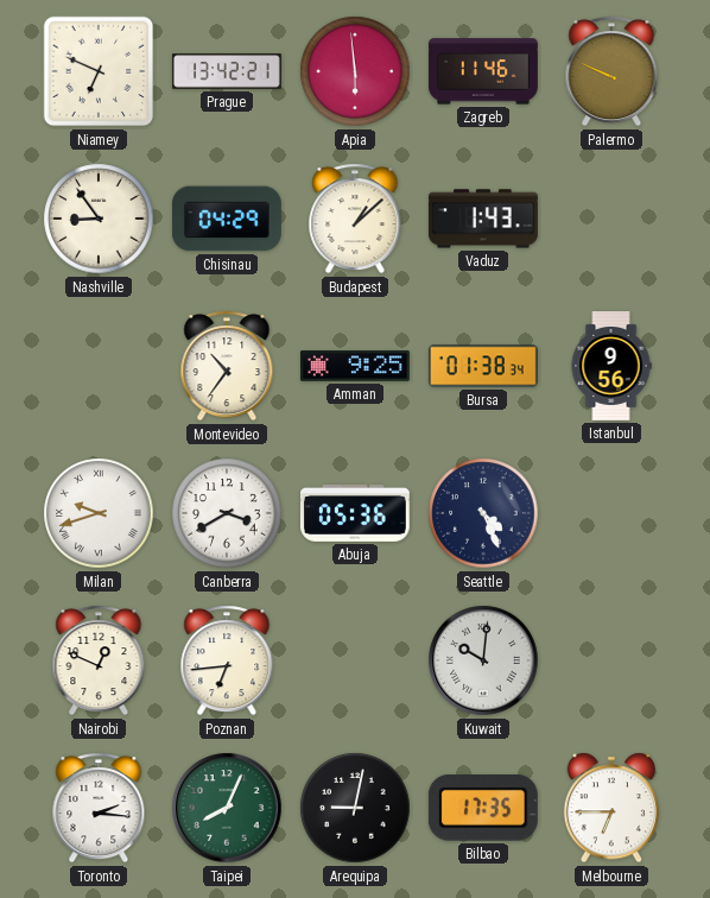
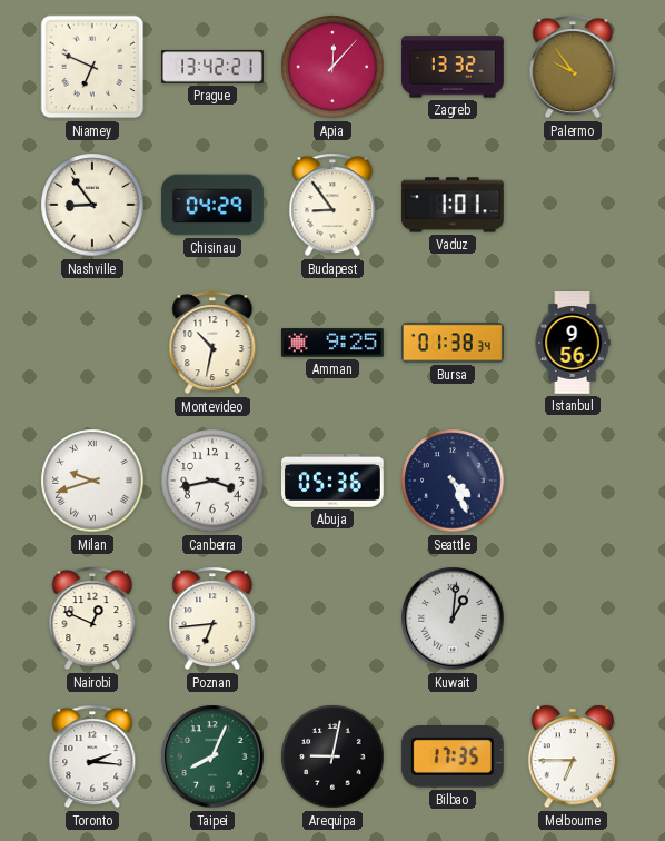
Apia: 5:59 -> 12:07
Zagreb: 11:46 -> 13:32
Palermo: 9:49 -> 9:54
Budapest: 1:08 -> 8:54
Vaduz: 1:43 -> 1:01
Montevideo: 10:36 -> 10:32
Canberra: 3:40 -> 3:43
Kuwait: 10:01 -> 1:01
